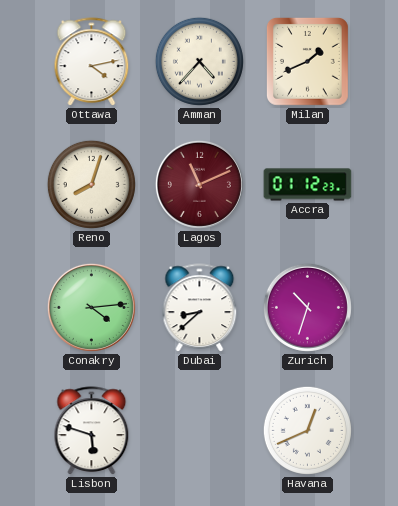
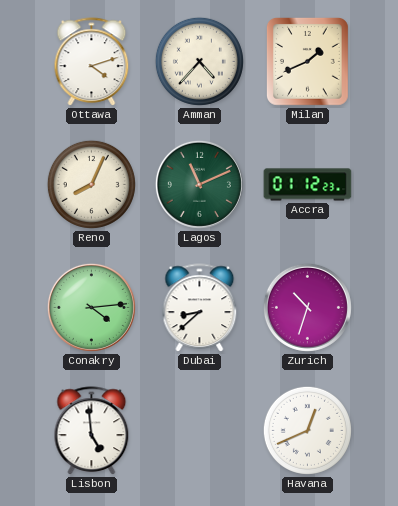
Ottawa: 4:13 -> 4:12
Reno: 8:03 -> 8:04
Lagos dial: burgundy -> green
Lisbon: 5:48 -> 4:59
